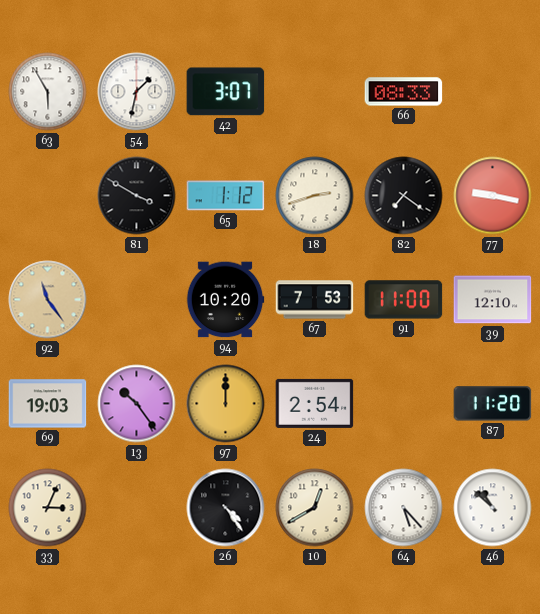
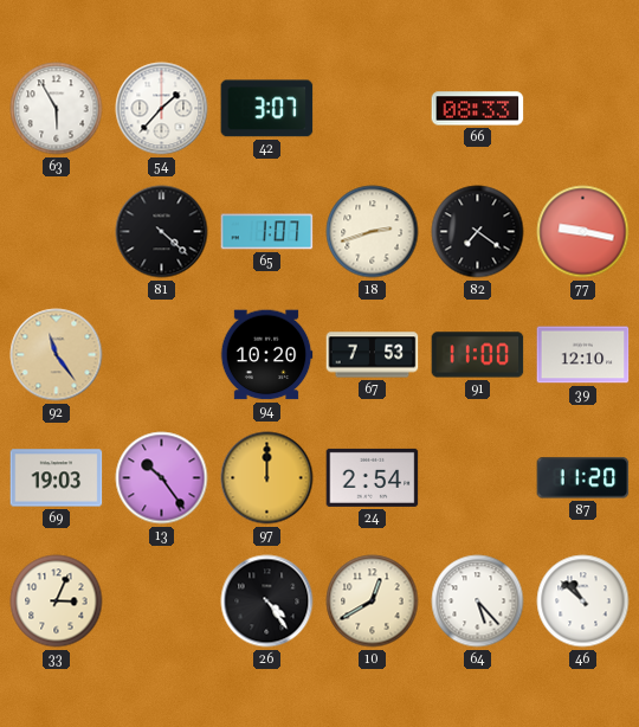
54: 1:32 -> 1:37
81: 3:50 -> 4:22
65: 1:12 -> 1:07
